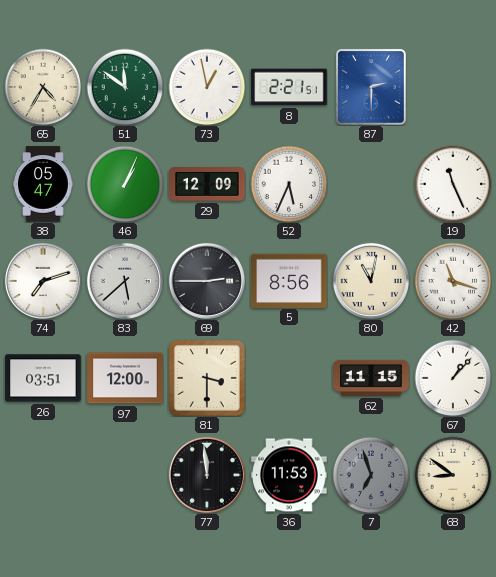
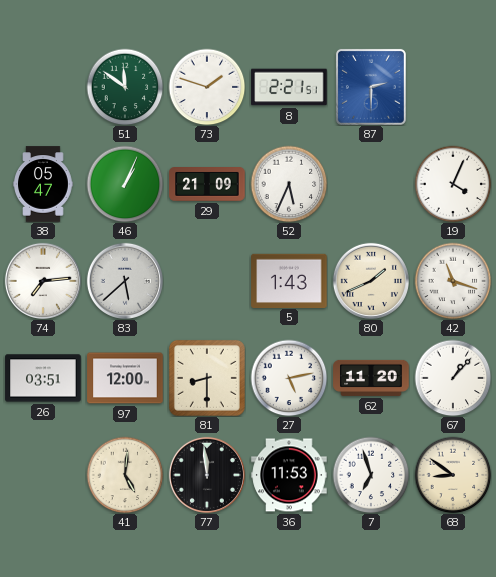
65: 4:35 -> none
73: 12:58 -> 1:48
29: 12:09 -> 21:09
19: 11:26 -> 4:04
74: 7:12 -> 7:14
69: 2:45 -> none
5: 8:56 -> 1:43
80: 11:02 -> 1:41
81: 3:30 -> 8:30
27: none -> 5:13
62: 11:15 -> 11:20
41: none -> 5:01
7 dial: grey -> white
